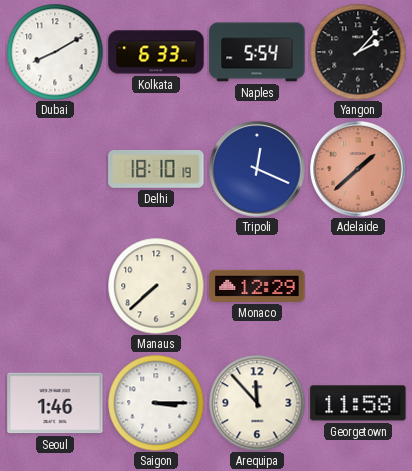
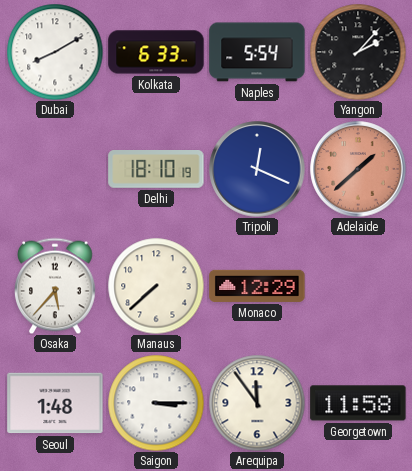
Osaka: none -> 5:37
Seoul: 1:46 -> 1:48
Arequipa: 11:53 -> 11:54
